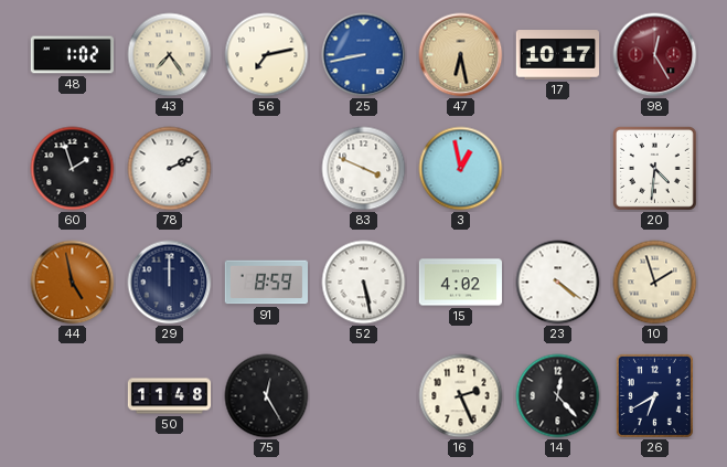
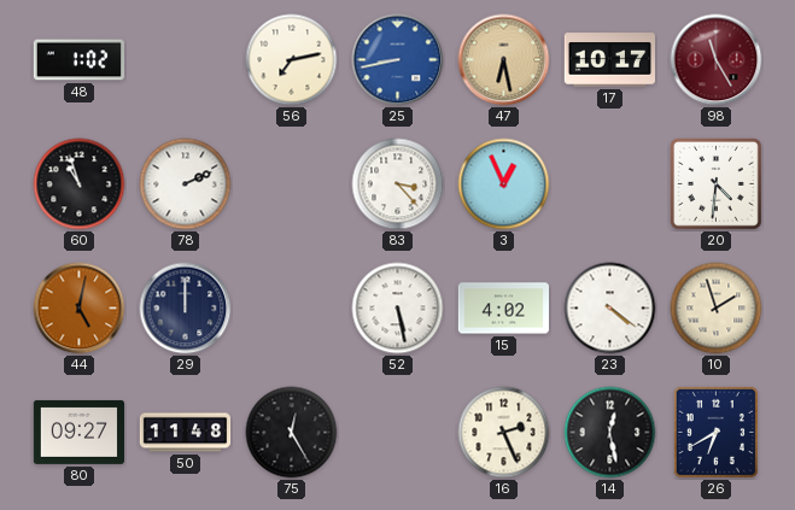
43: 7:24 -> none
98: 12:25 -> 11:25
60: 1:57 -> 10:57
83: 3:49 -> 3:23
3: 12:58 -> 12:56
44: 4:58 -> 5:02
91: 8:59 -> none
80: none -> 09:27
14: 12:23 -> 12:28
